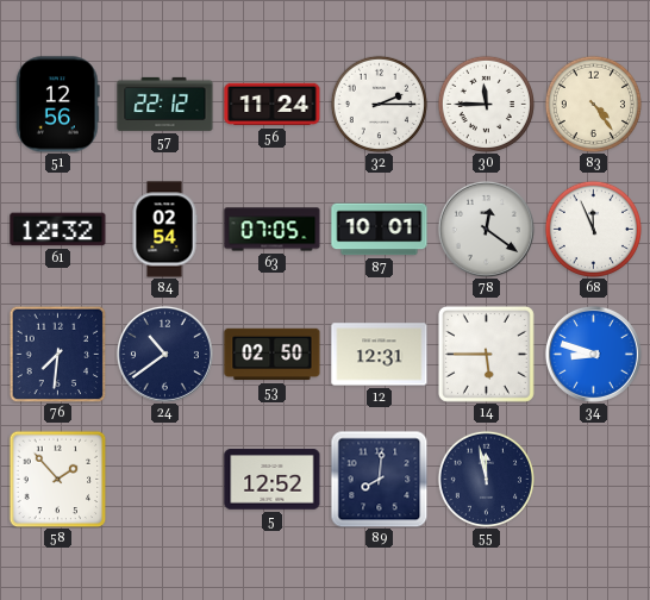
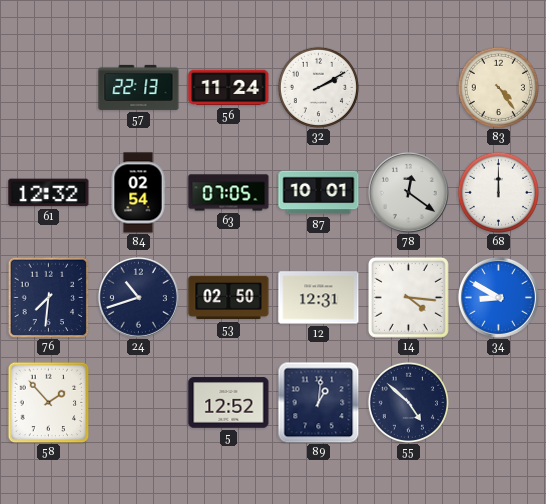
51: 12:56 -> none
57: 22:12 -> 22:13
32: 2:15 -> 2:10
30: 11:45 -> none
68: 11:56 -> 12:00
24: 10:39 -> 10:42
14: 5:45 -> 4:16
34: 8:48 -> 8:50
89: 8:01 -> 1:01
55: 11:58 -> 4:52
